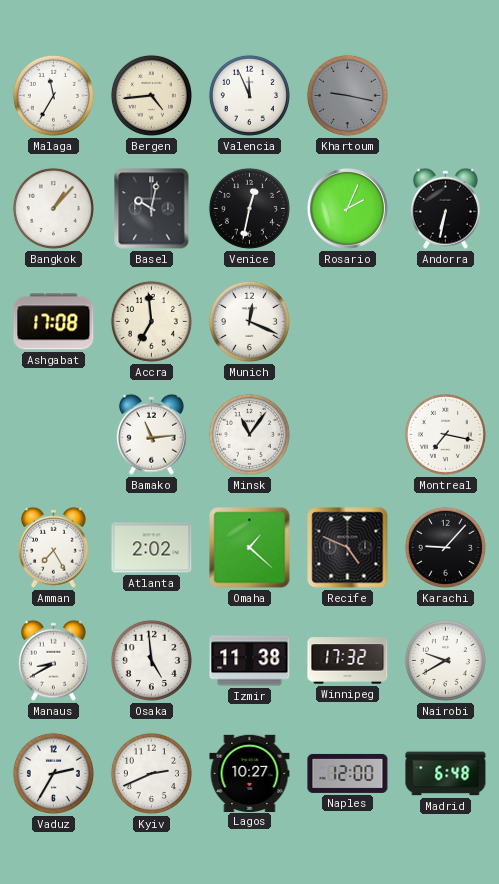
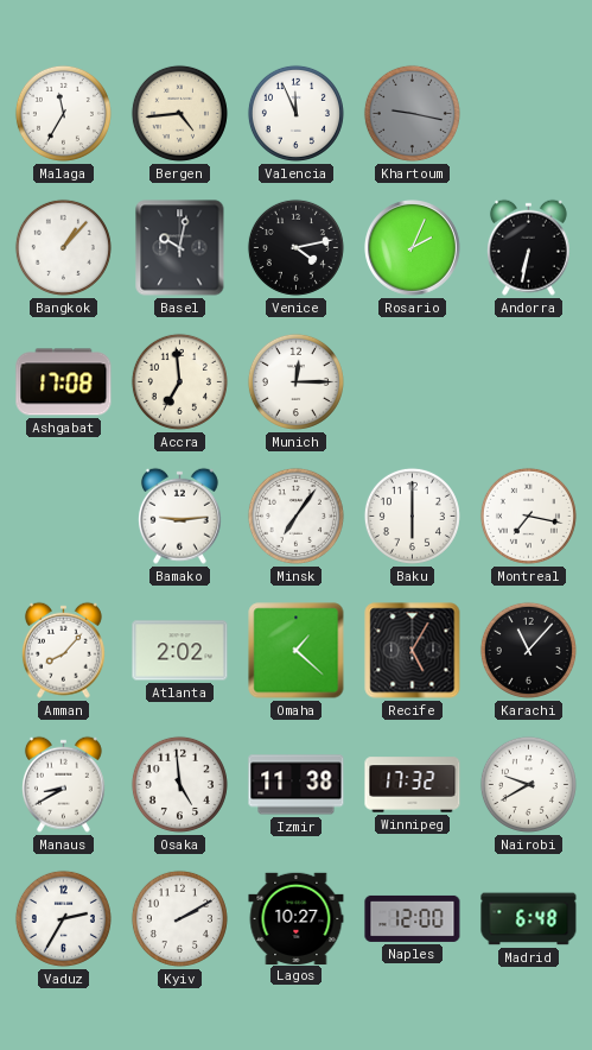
Venice: 12:32 -> 4:13
Munich: 12:19 -> 12:15
Bamako: 11:14 -> 9:14
Minsk: 11:06 -> 7:06
Baku: none -> 6:00
Amman: 7:25 -> 8:07
Recife: 4:49 -> 5:05
Karachi: 9:07 -> 11:07
Kyiv: 2:41 -> 2:10
